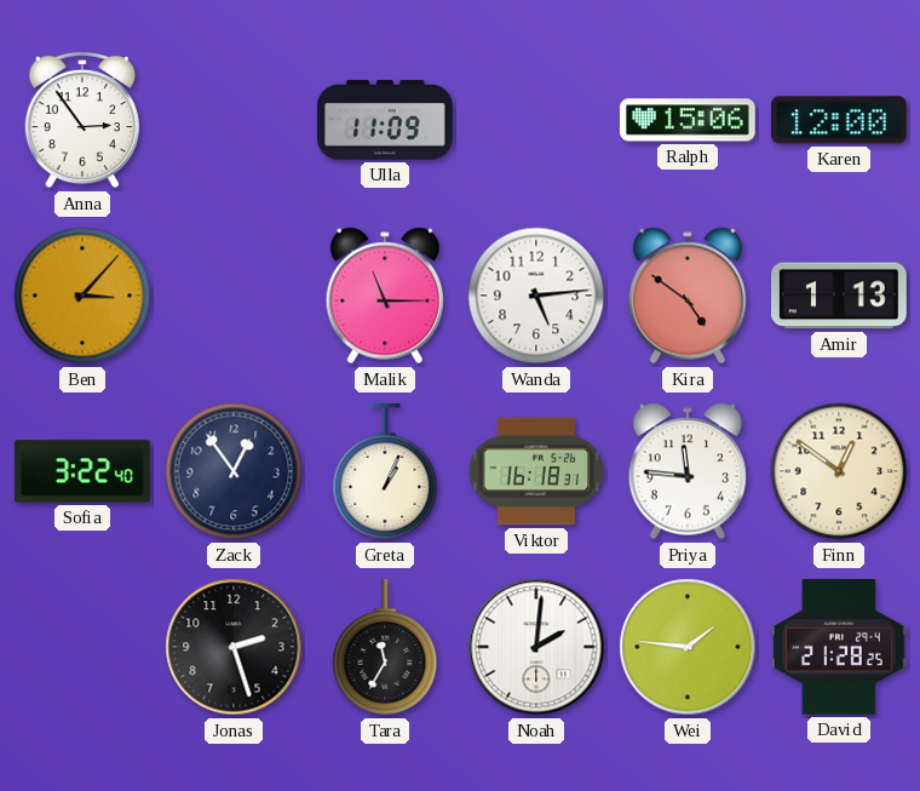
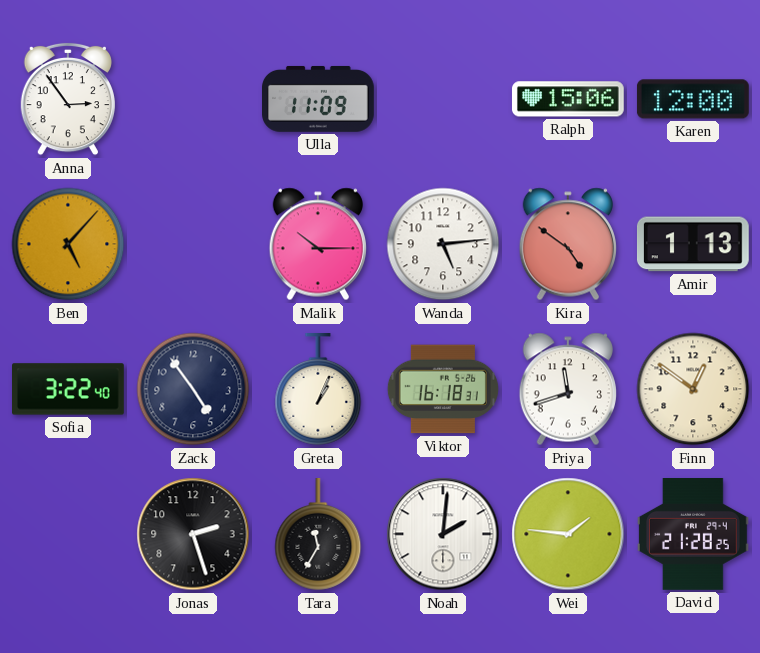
Ben: 3:07 -> 5:07
Malik: 11:15 -> 10:15
Zack: 12:54 -> 4:54
Priya: 11:46 -> 11:42
